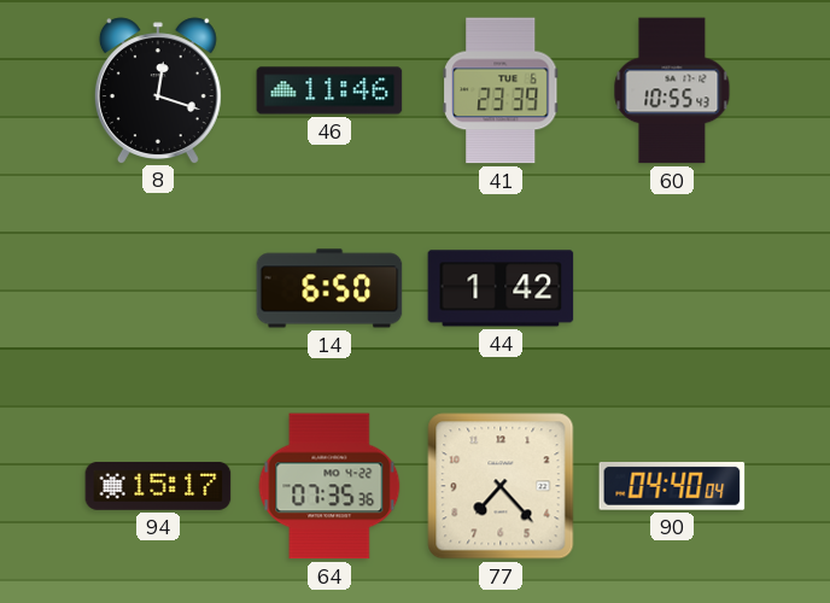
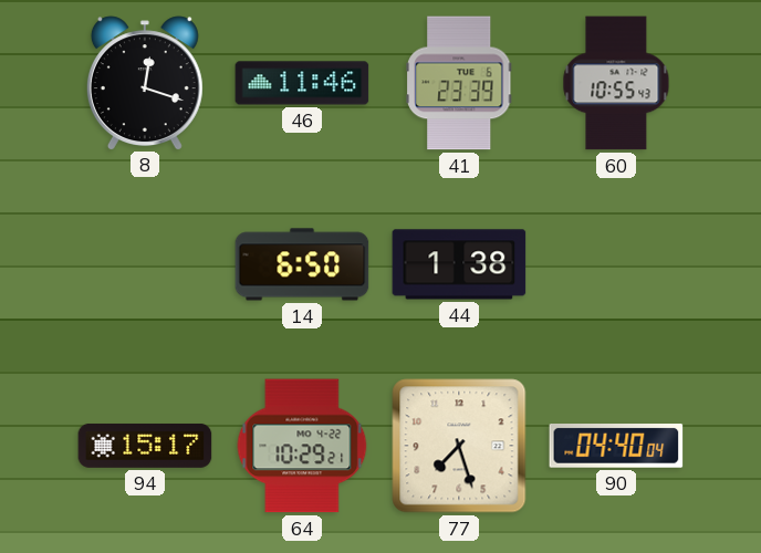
44: 1:42 -> 1:38
64: 07:35 -> 10:29
77: 7:23 -> 7:27
